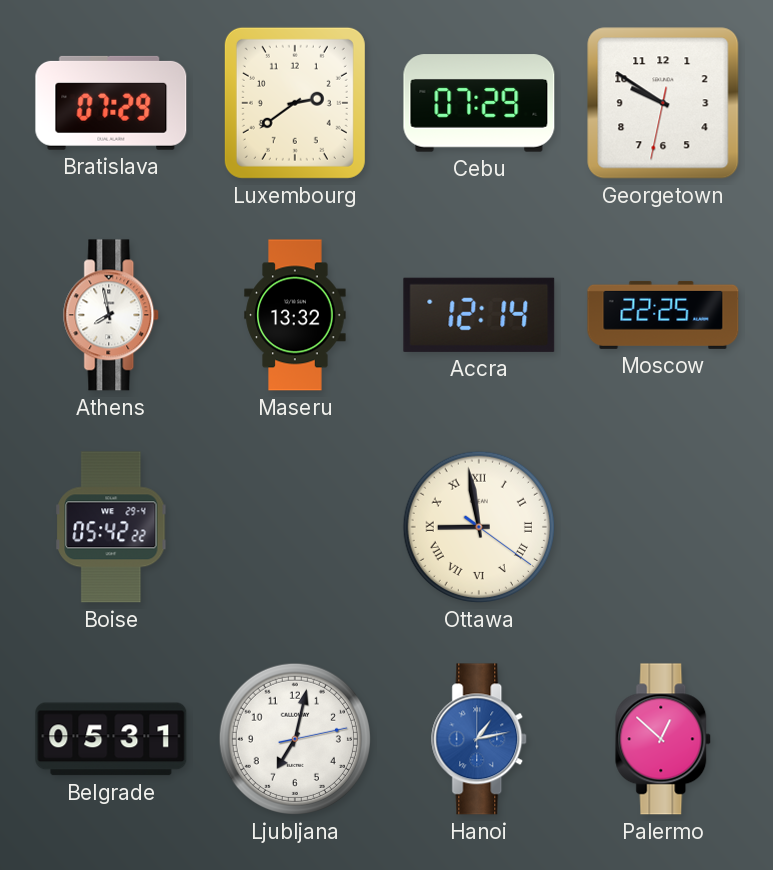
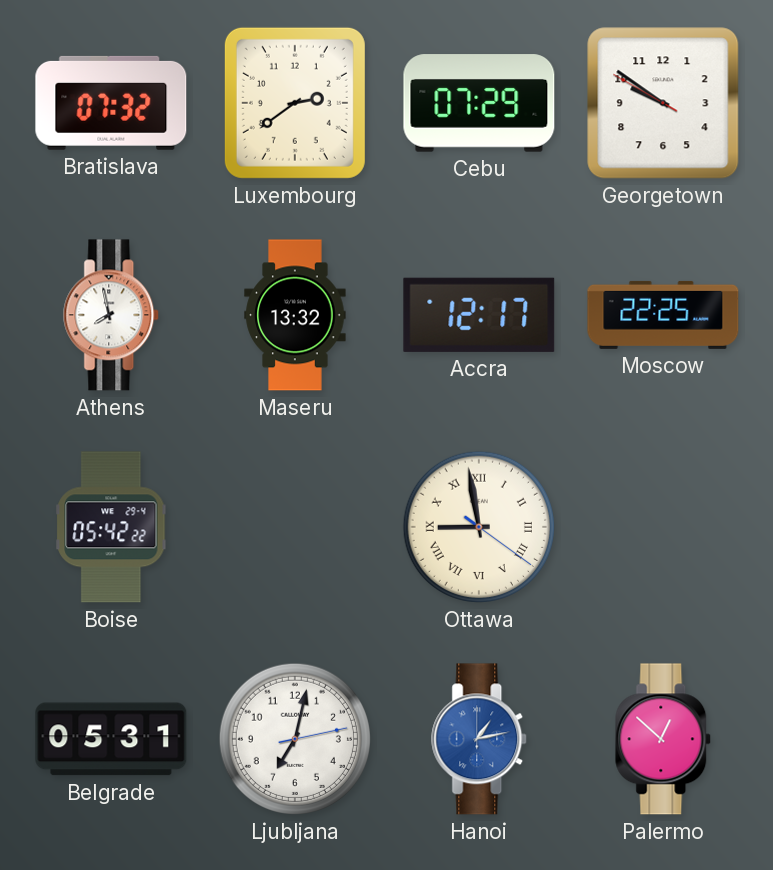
Bratislava: 07:29 -> 07:32
Georgetown: 9:50:32 -> 9:50:50
Accra: 12:14 -> 12:17
